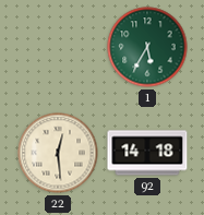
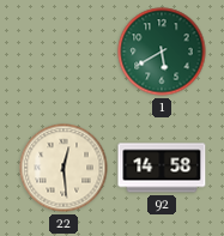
1: 5:35 -> 5:40
92: 14:18 -> 14:58
